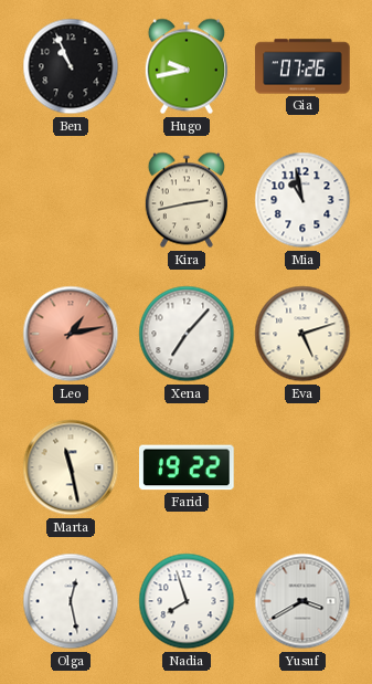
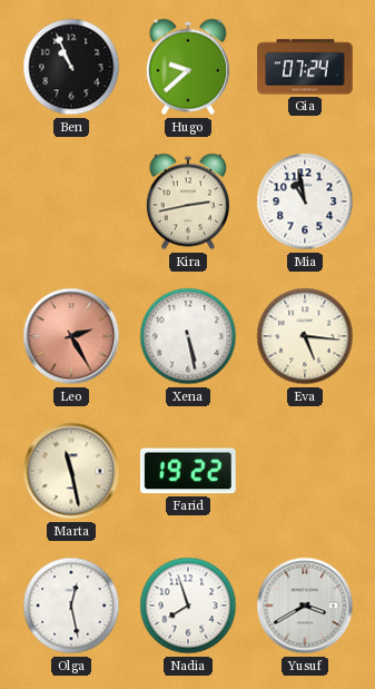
Hugo: 9:43 -> 9:38
Gia: 07:26 -> 07:24
Leo: 1:13 -> 2:25
Xena: 7:07 -> 5:28
Eva: 5:12 -> 5:16
